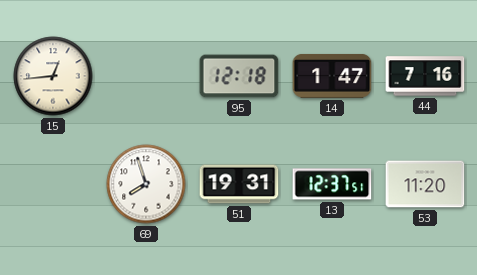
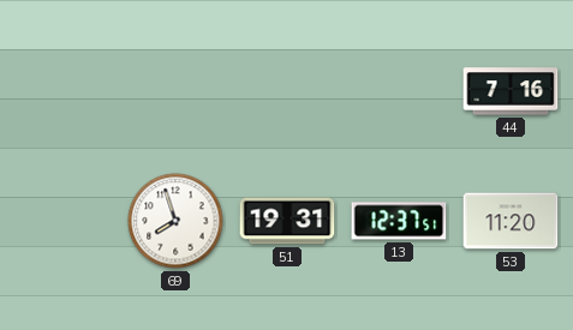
15: 12:44 -> none
95: 12:18 -> none
14: 1:47 -> none
